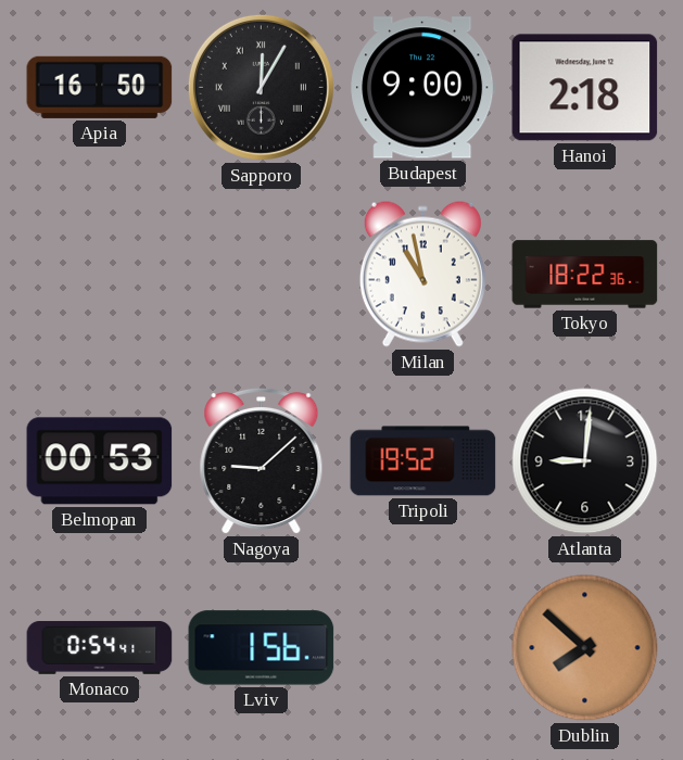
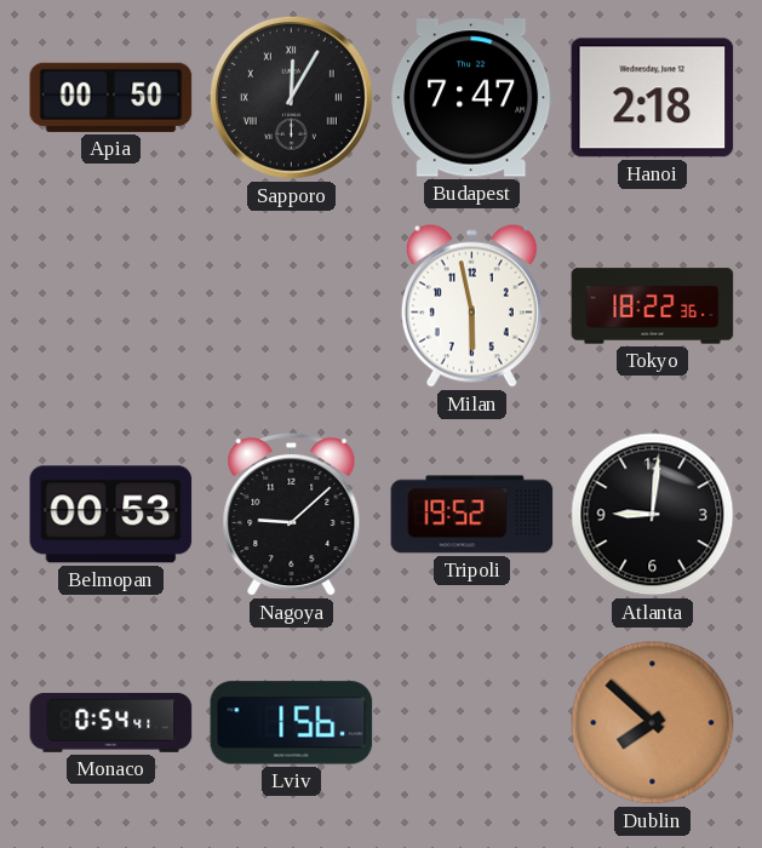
Apia: 16:50 -> 00:50
Budapest: 9:00 -> 7:47
Milan: 10:58 -> 5:58
